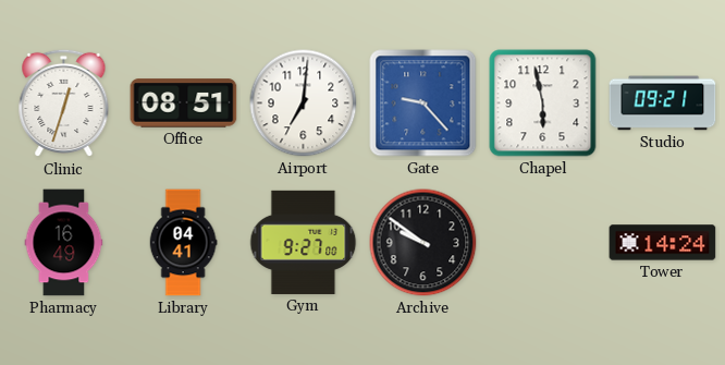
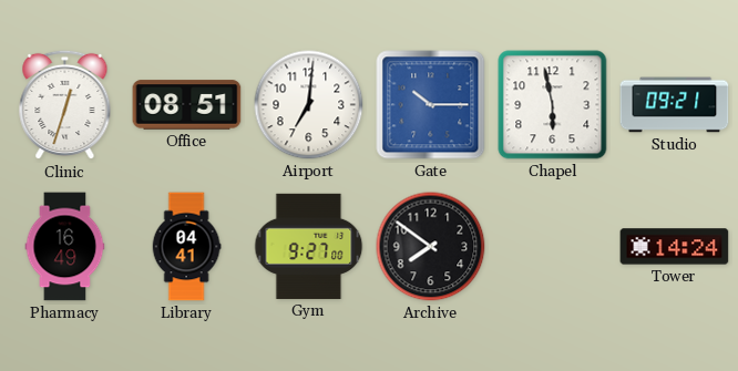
Gate: 9:23 -> 10:15
Archive: 9:51 -> 7:51
